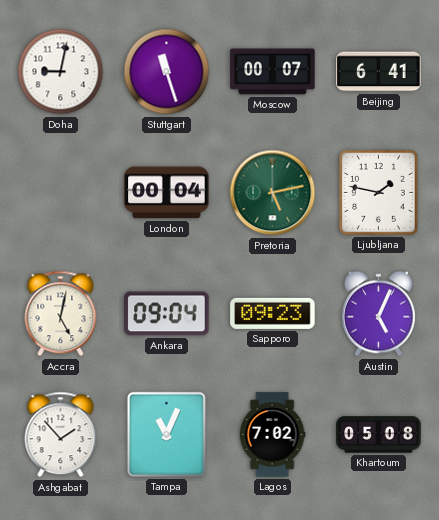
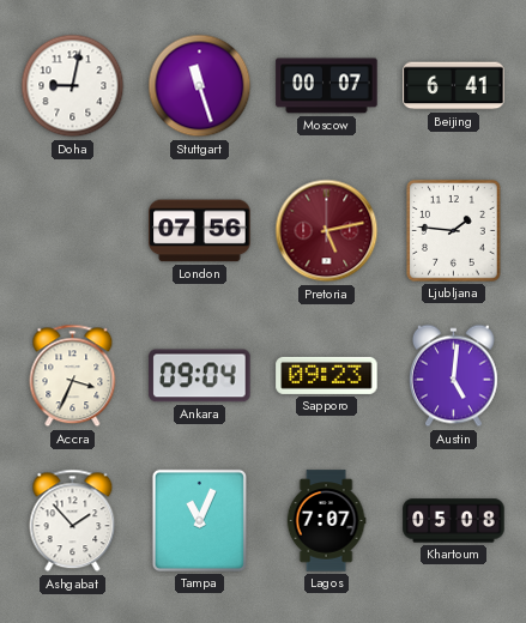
London: 00:04 -> 07:56
Pretoria dial: green -> burgundy
Ljubljana: 1:47 -> 1:46
Accra: 5:02 -> 3:34
Austin: 5:04 -> 5:01
Lagos: 7:02 -> 7:07
